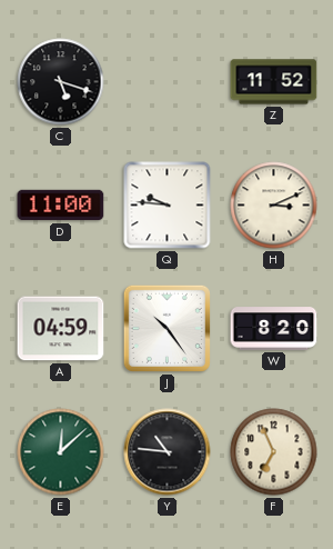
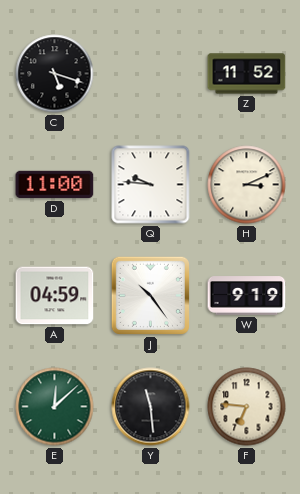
W: 8:20 -> 9:19
Y: 10:46 -> 11:29
F: 6:56 -> 6:46
